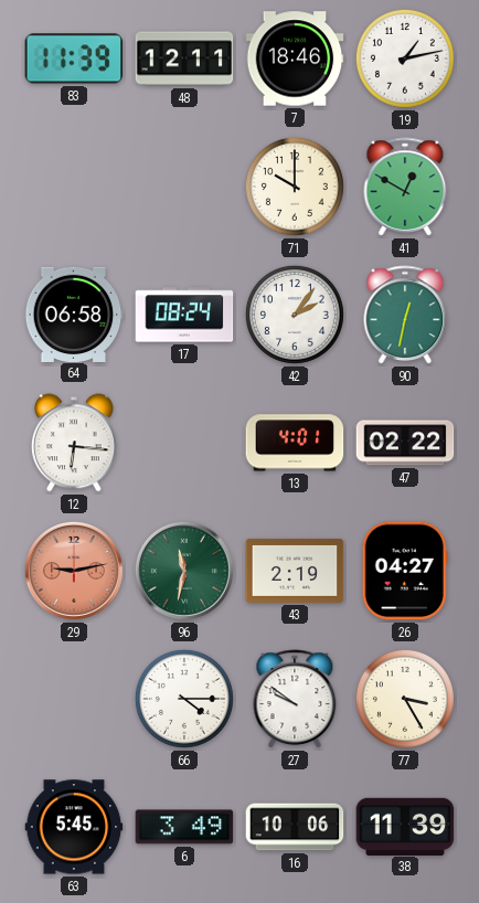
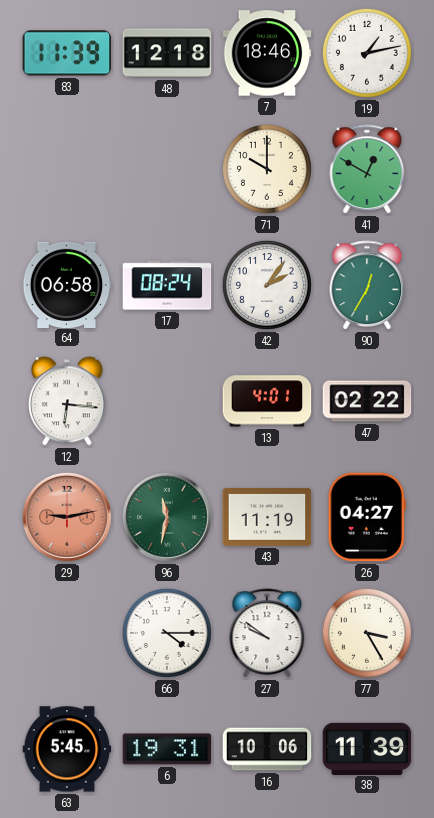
48: 12:11 -> 12:18
90: 12:32 -> 12:35
43: 2:19 -> 11:19
6: 3:49 -> 19:31
